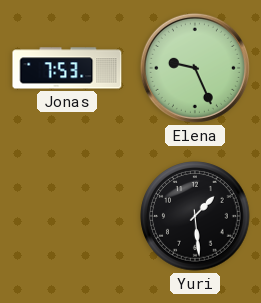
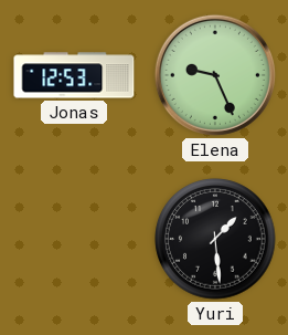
Jonas: 7:53 -> 12:53
